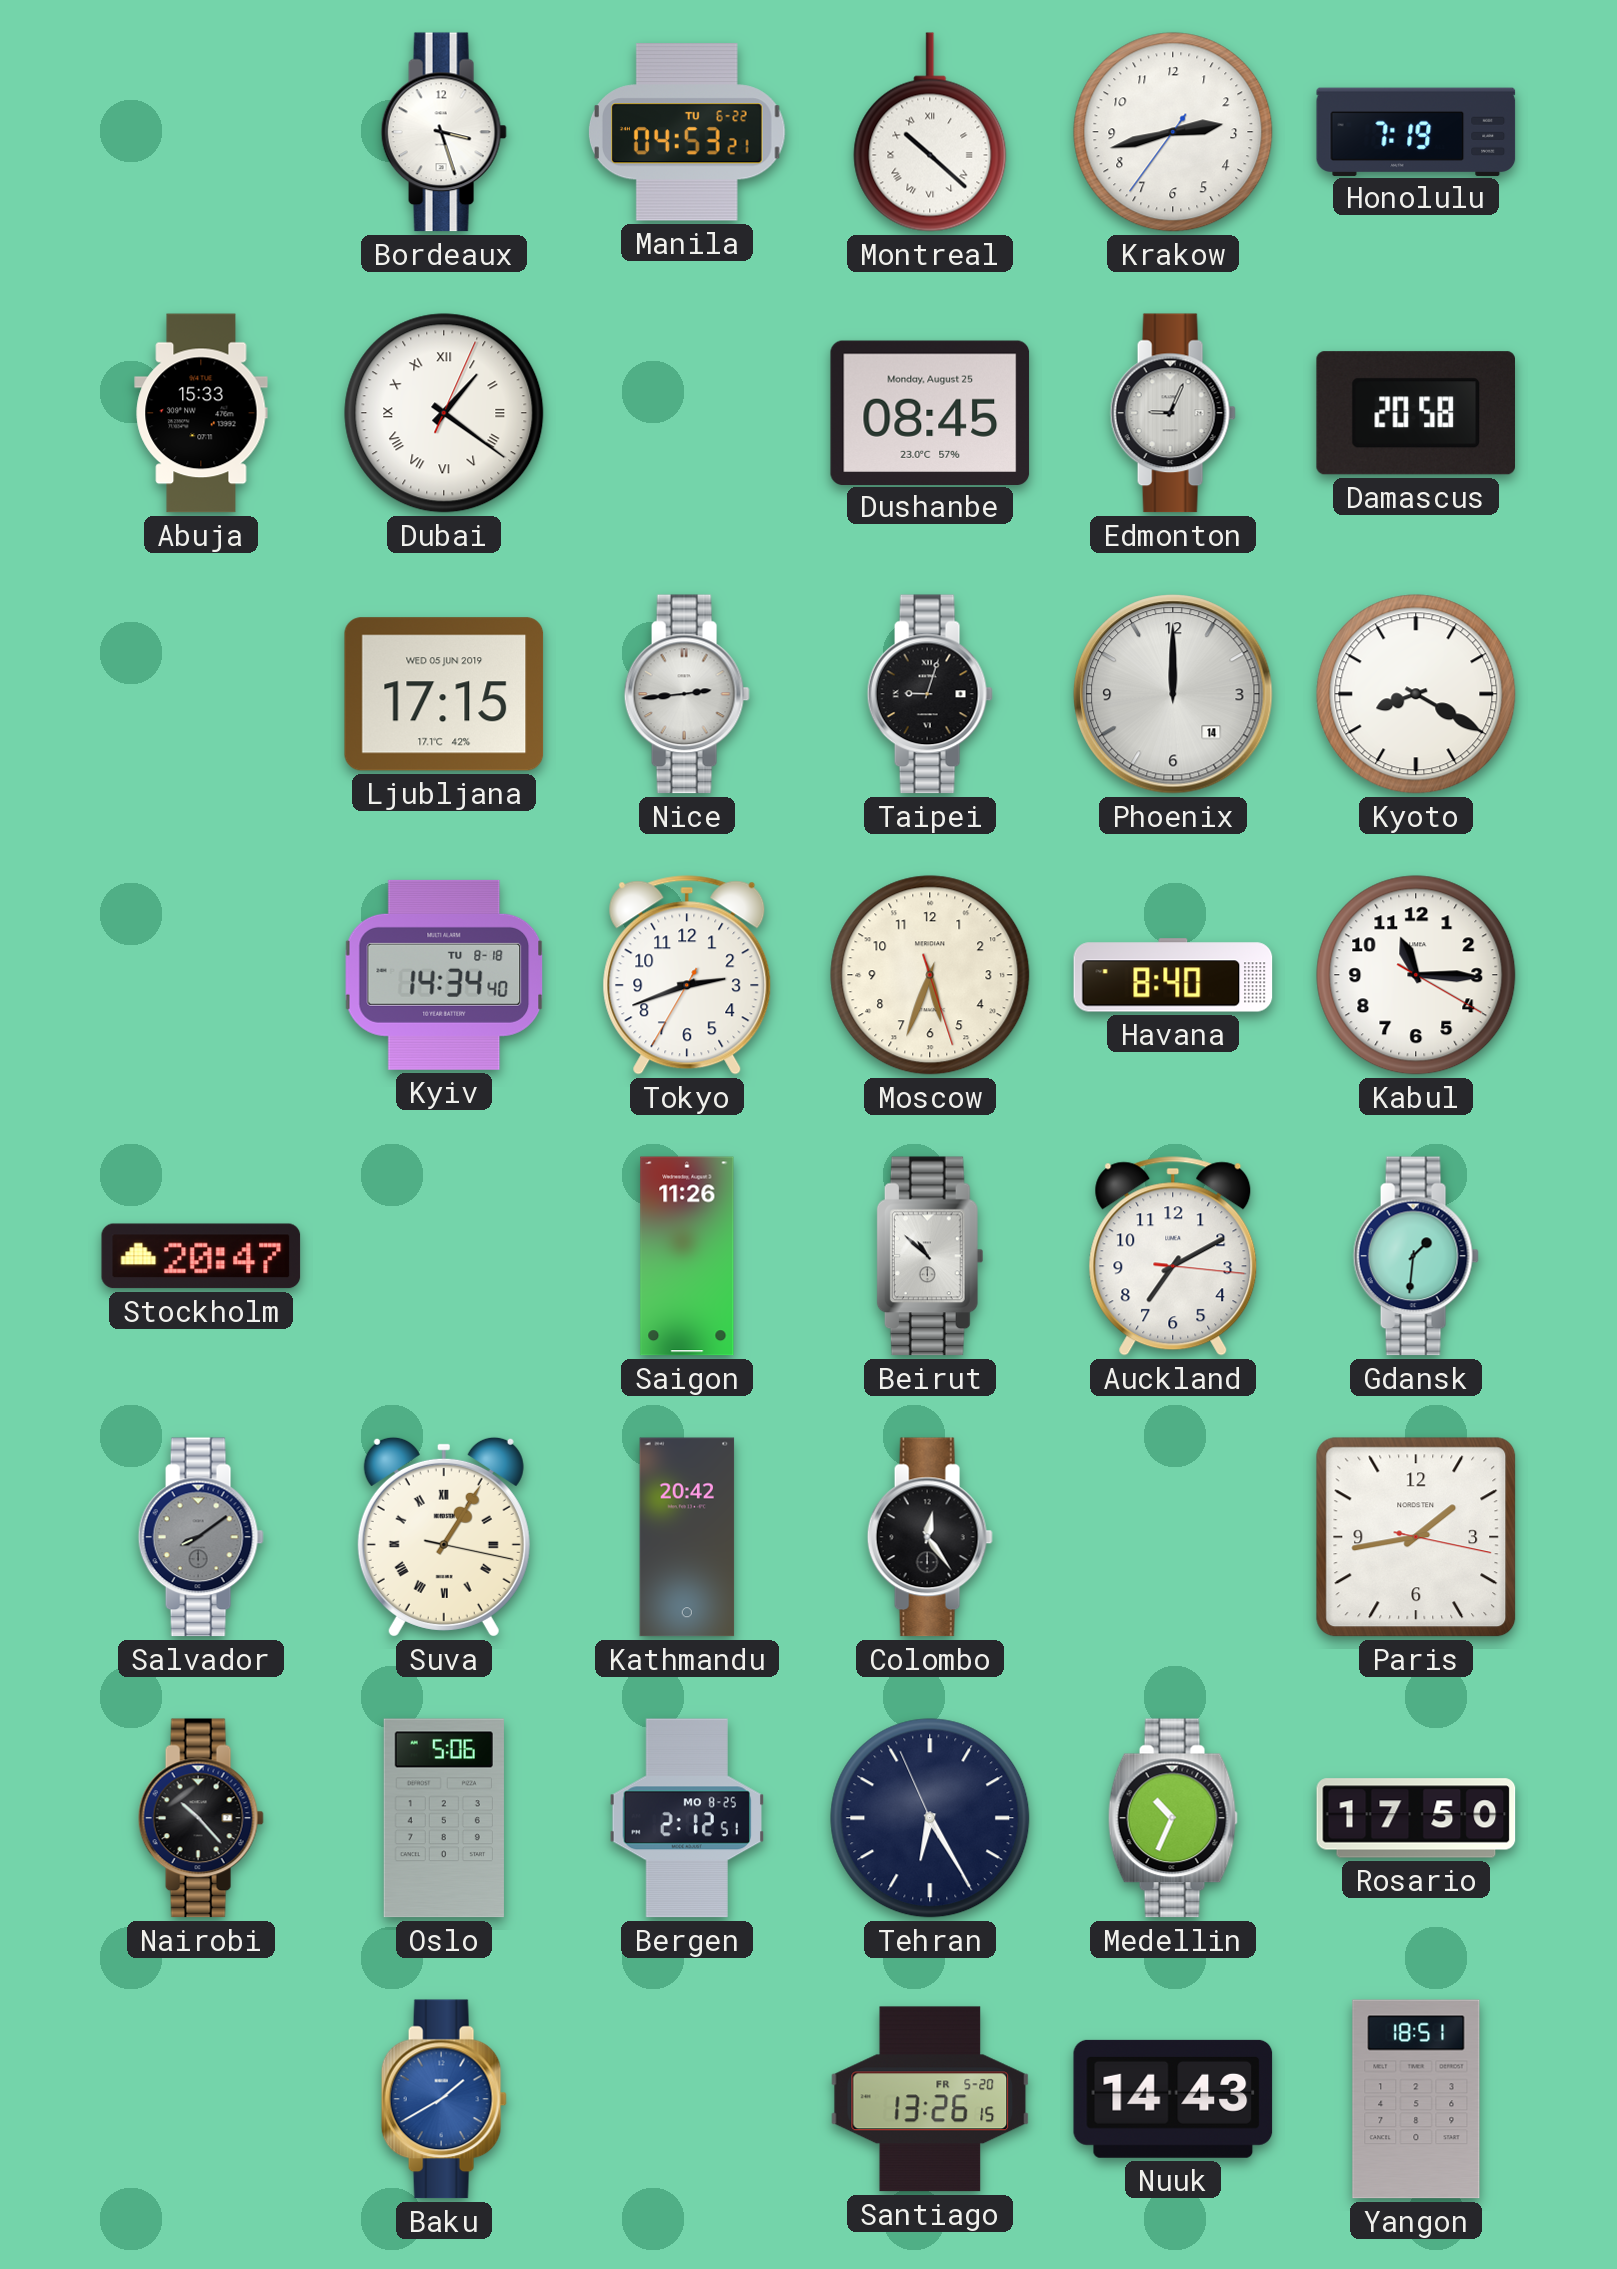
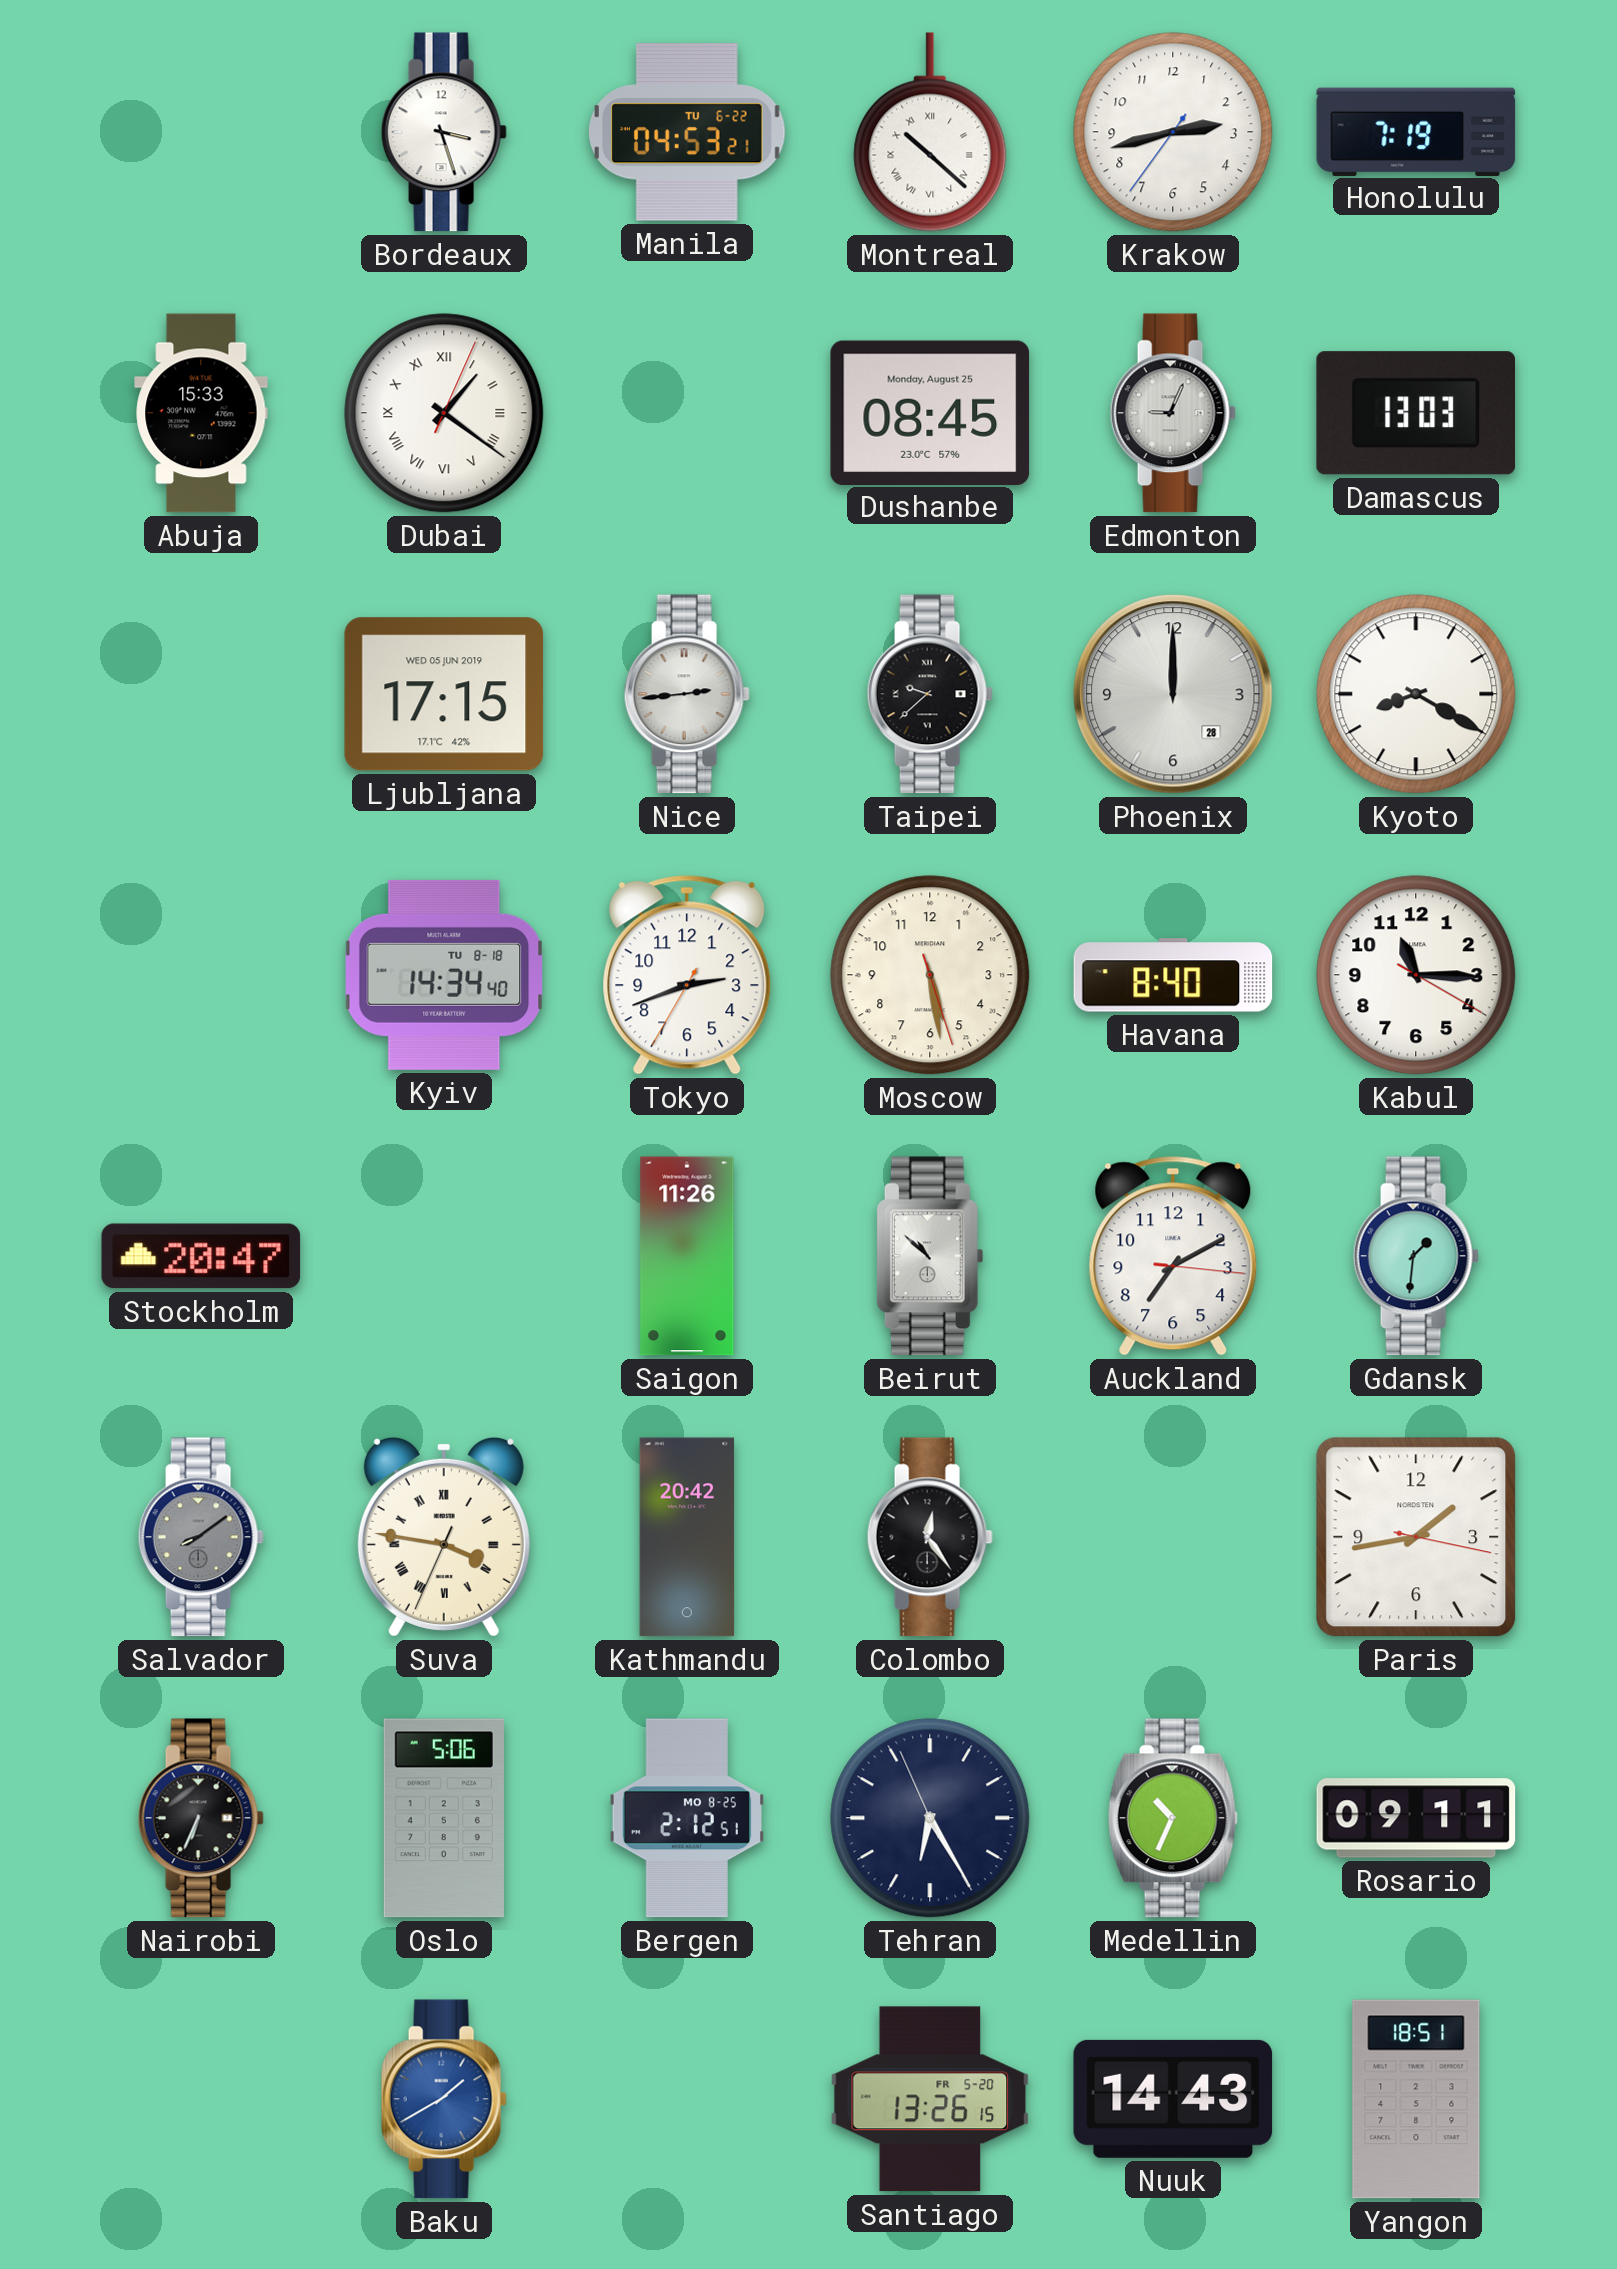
Damascus: 20:58 -> 13:03
Taipei: 9:03 -> 9:38
Phoenix date: 14 -> 28
Moscow: 5:33 -> 5:28
Suva: 1:05 -> 3:46
Nairobi: 10:23 -> 6:34
Rosario: 17:50 -> 09:11
